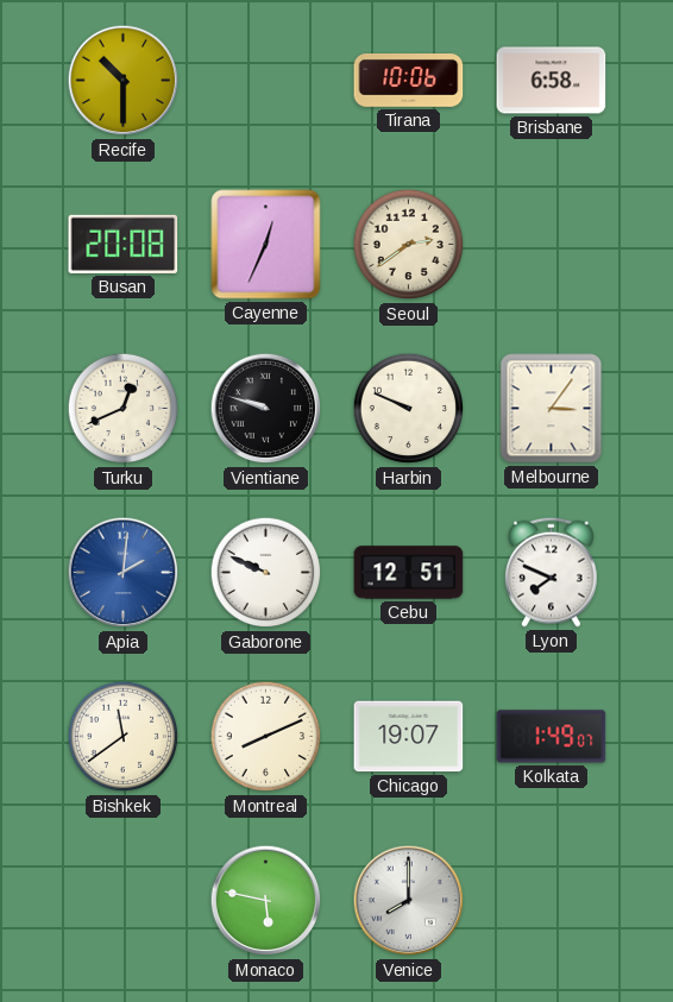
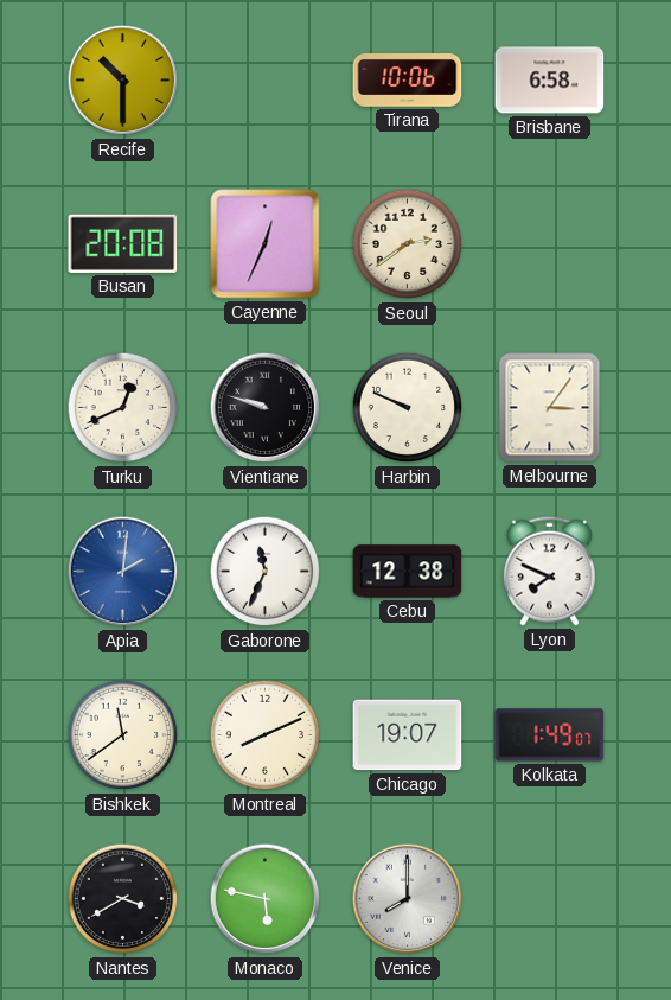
Gaborone: 9:49 -> 11:34
Cebu: 12:51 -> 12:38
Nantes: none -> 3:40
